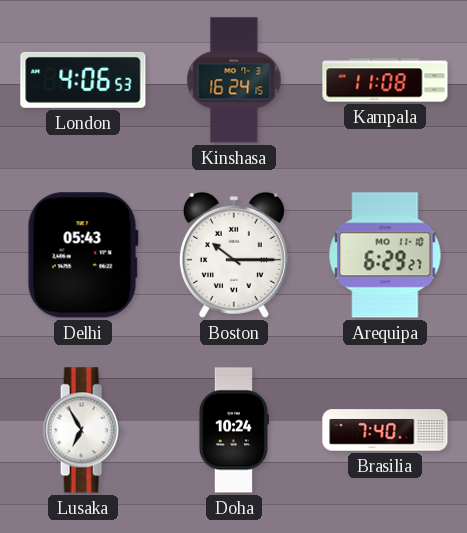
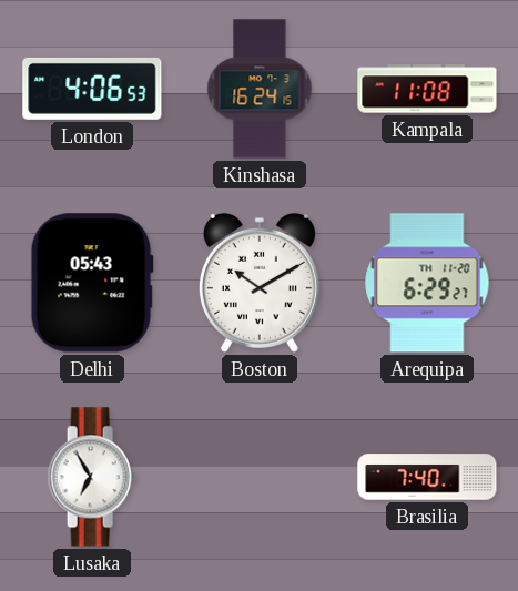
Boston: 10:15 -> 10:10
Arequipa date: MO 11-10 -> TH 11-20
Doha: 10:24 -> none
